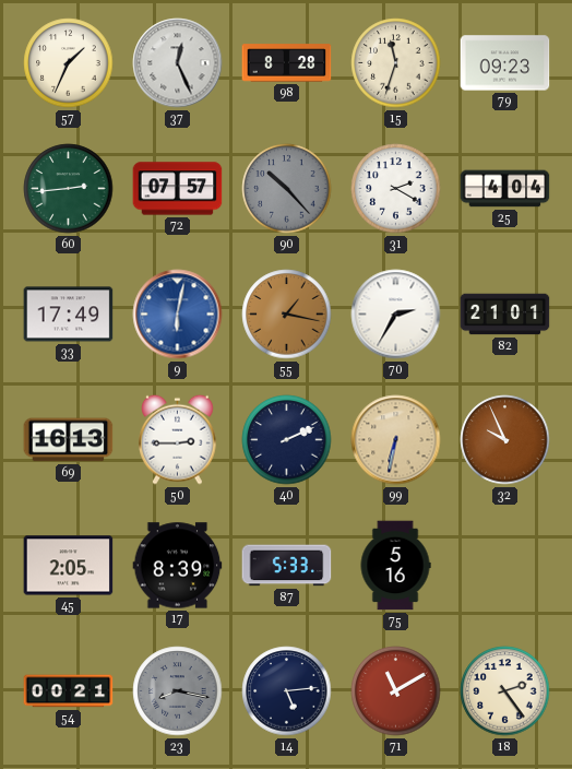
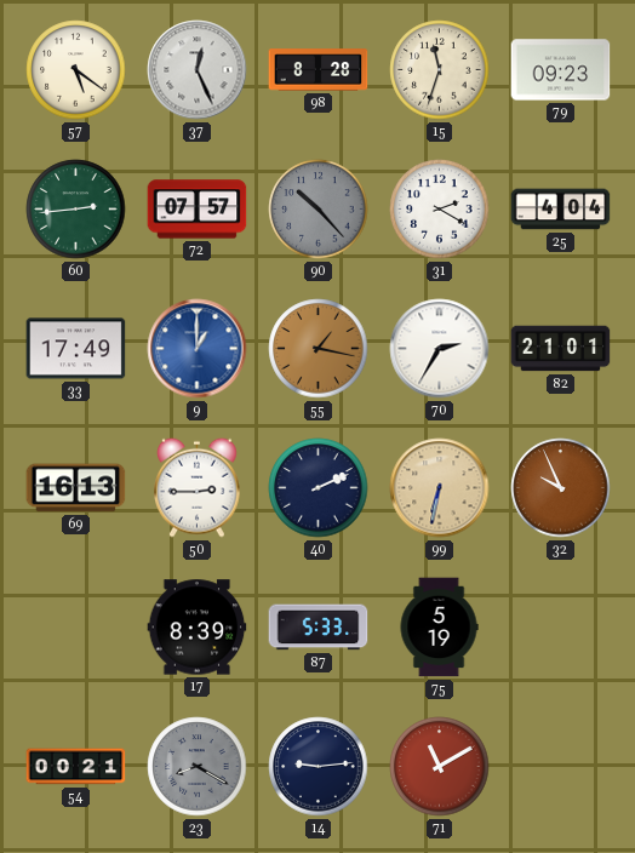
57: 1:34 -> 5:21
9: 6:02 -> 1:00
45: 2:05 -> none
75: 5:16 -> 5:19
23: 8:17 -> 8:20
14: 5:14 -> 9:14
18: 2:24 -> none
